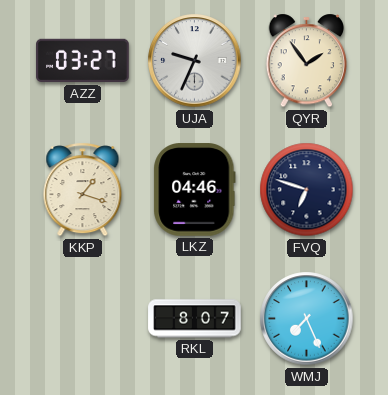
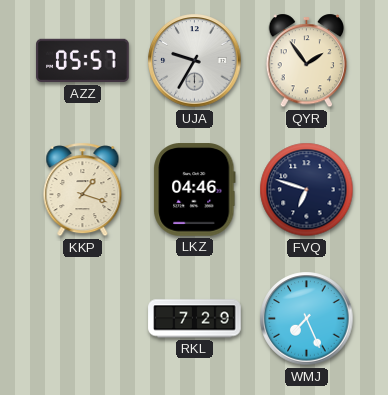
AZZ: 03:27 -> 05:57
UJA: 9:34 -> 9:35
RKL: 8:07 -> 7:29
